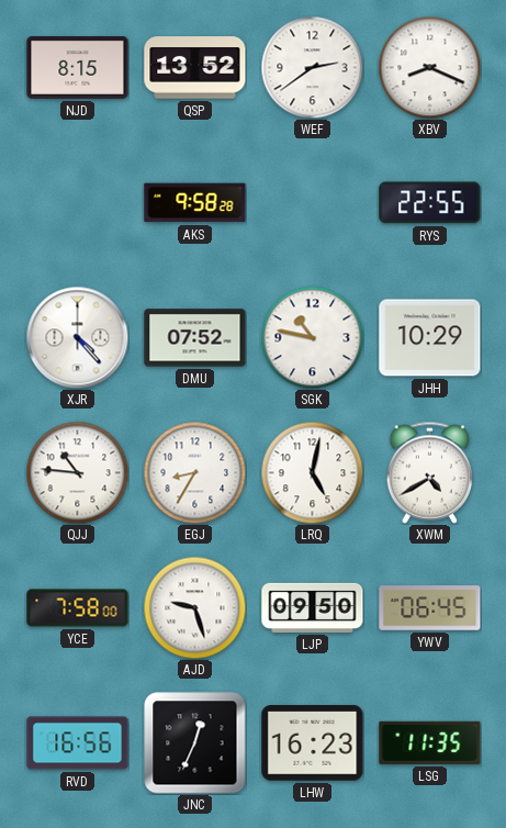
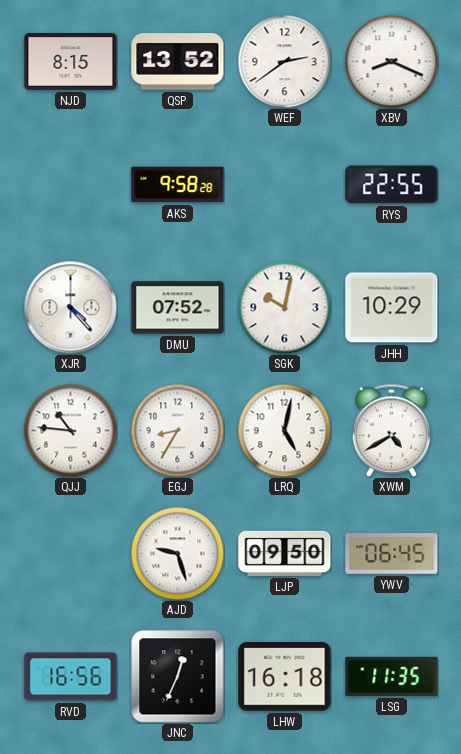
SGK: 10:47 -> 10:02
YCE: 7:58 -> none
LHW: 16:23 -> 16:18
